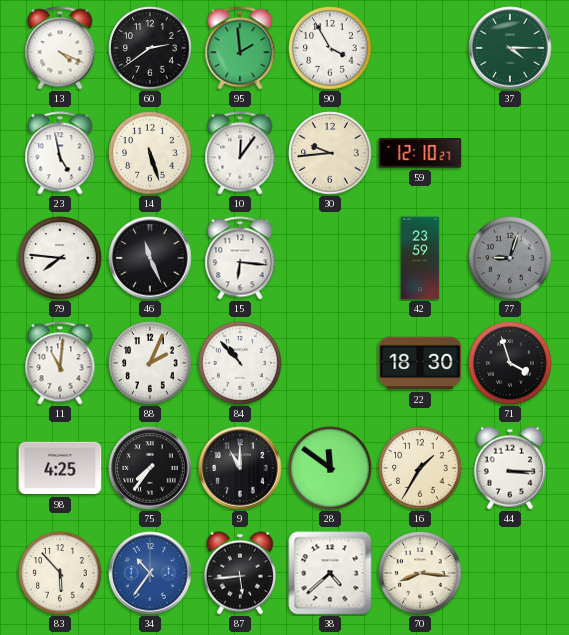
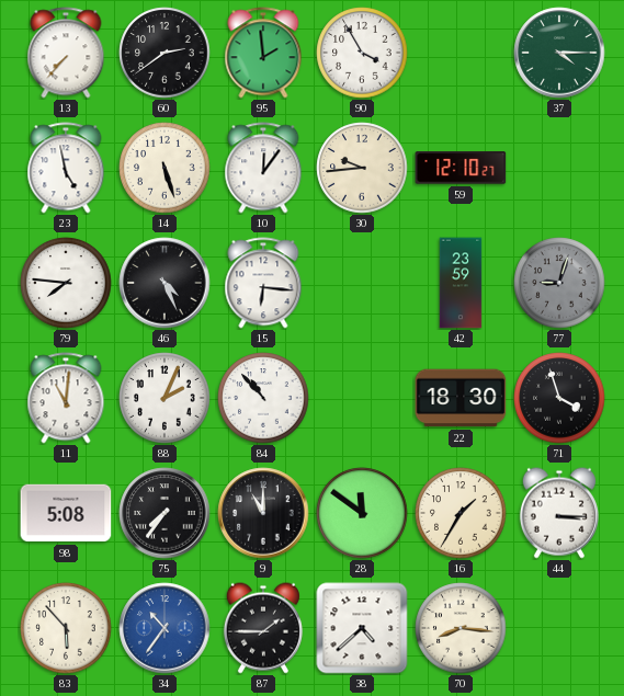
13: 4:19 -> 7:37
46: 11:26 -> 4:26
98: 4:25 -> 5:08
87: 5:44 -> 1:45
